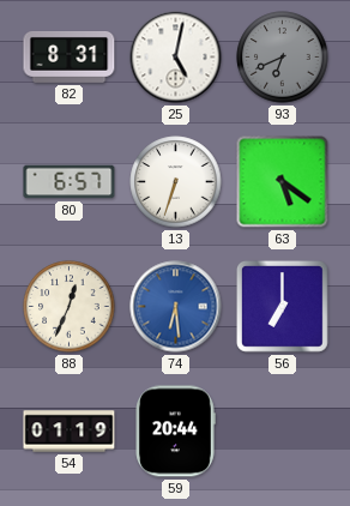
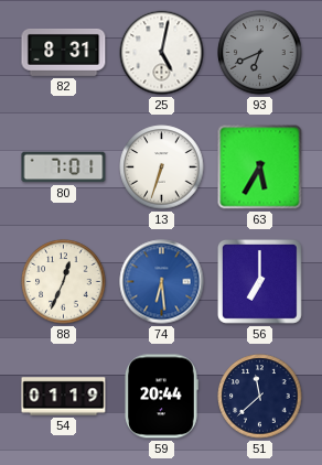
80: 6:57 -> 7:01
63: 5:21 -> 5:35
51: none -> 11:38
